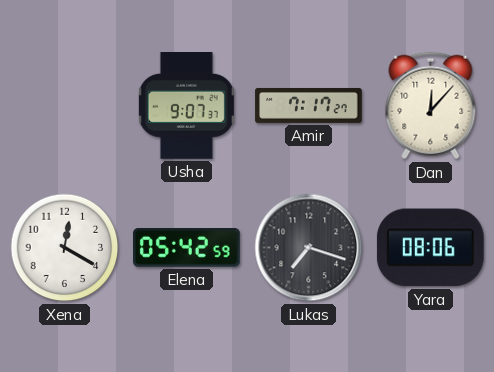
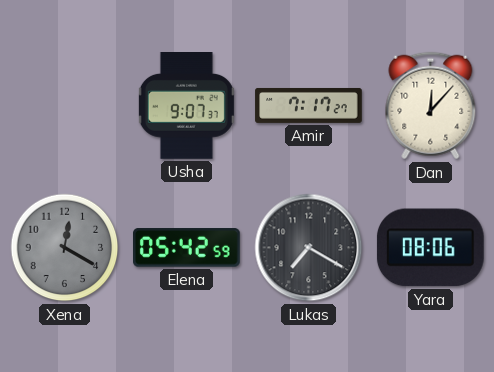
Xena dial: white -> grey
Lukas: 7:18 -> 7:20
